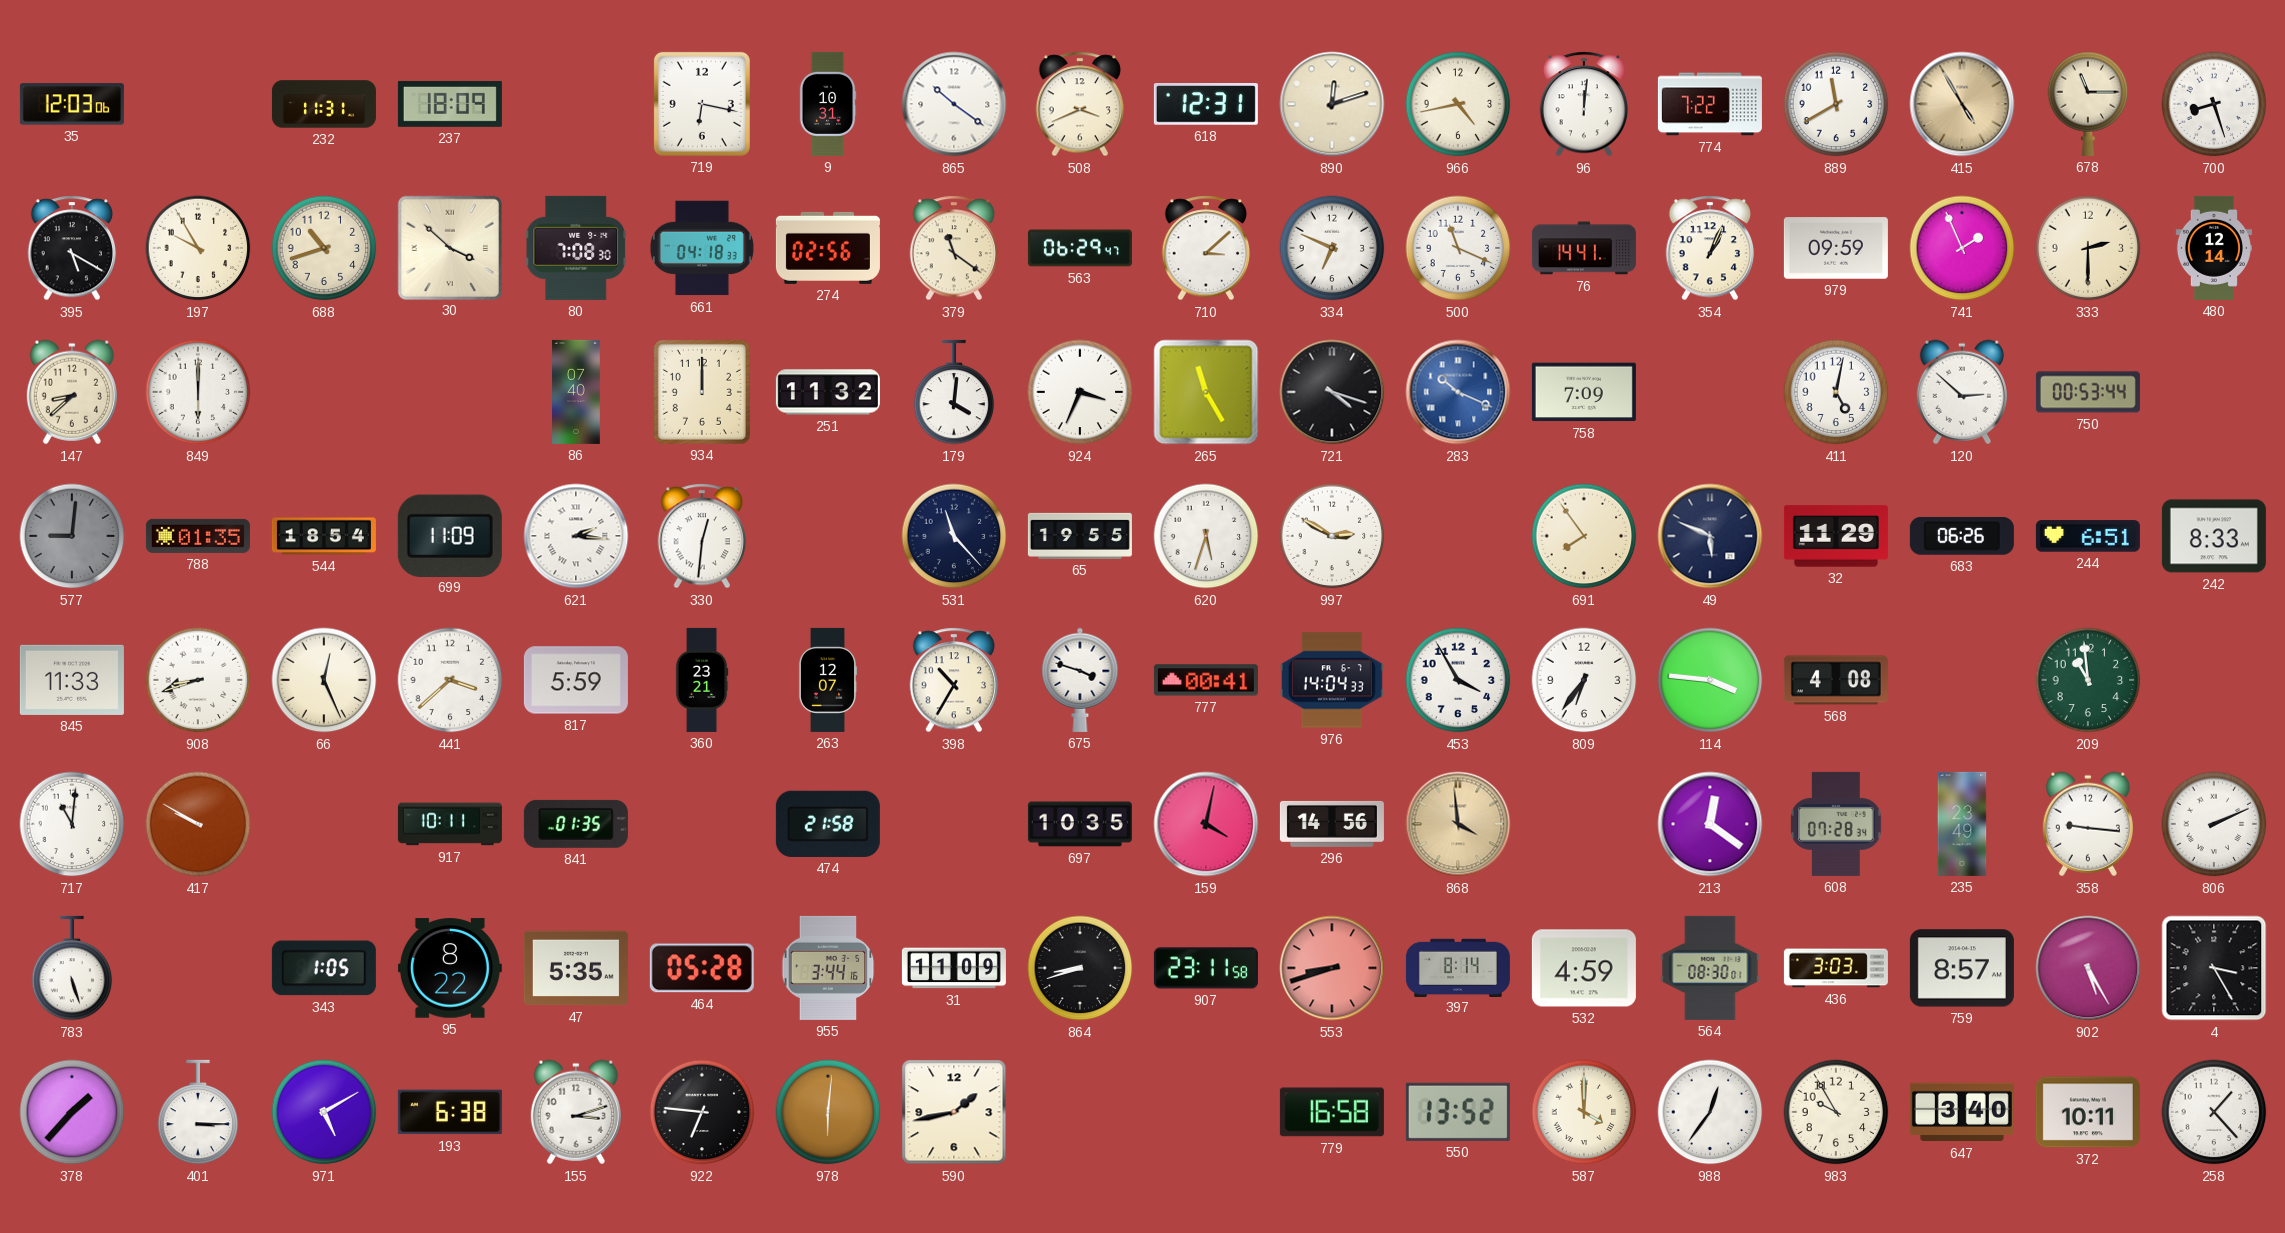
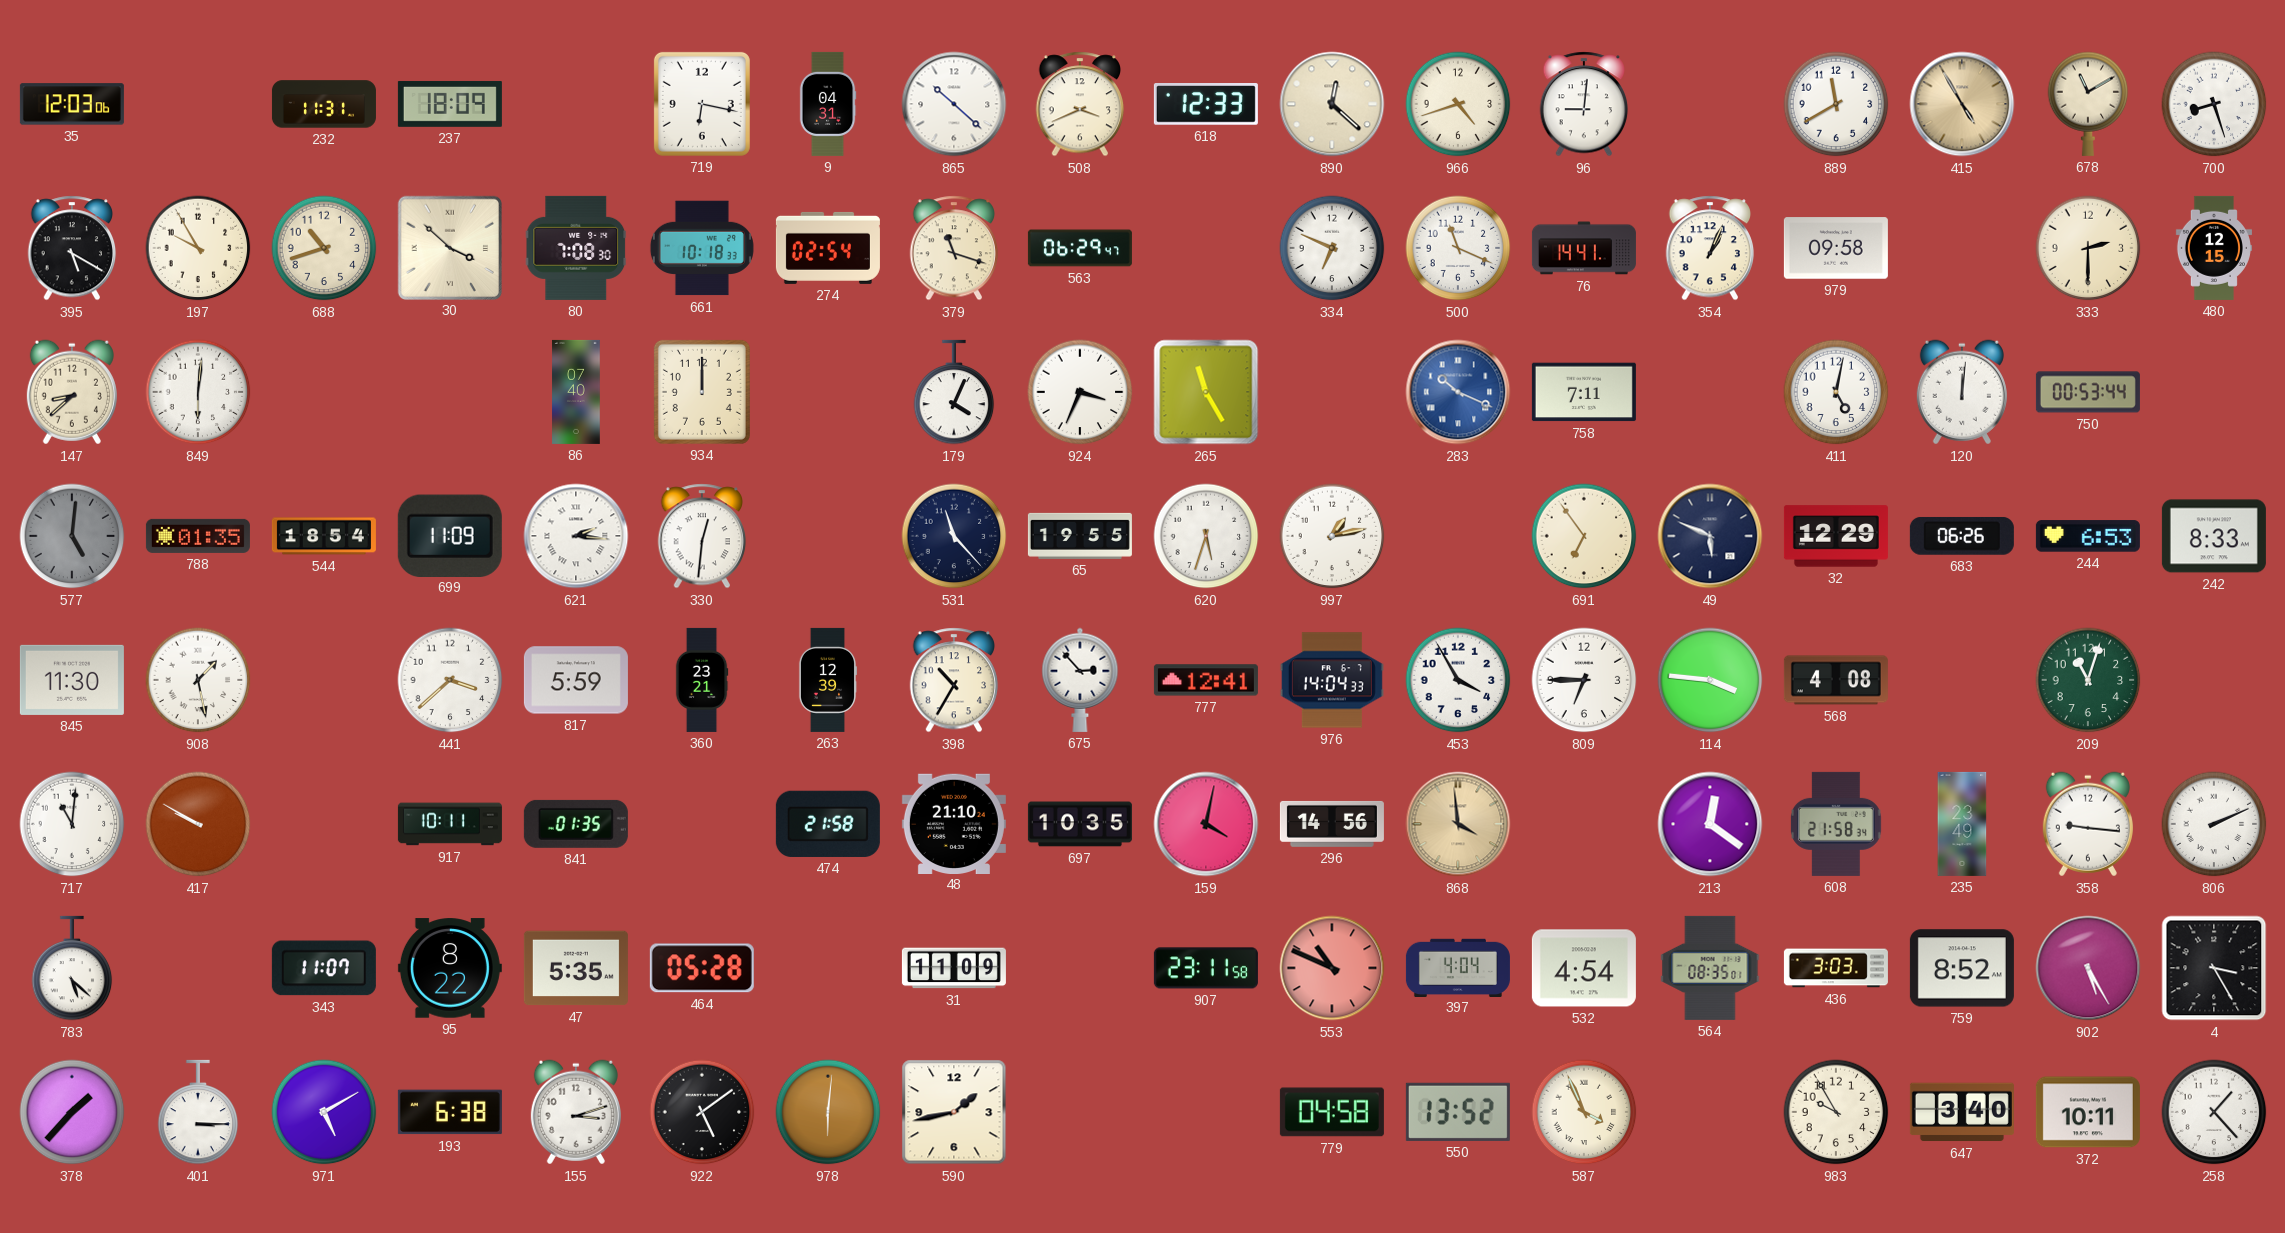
9: 10:31 -> 04:31
865: 10:21 -> 10:22
618: 12:31 -> 12:33
890: 12:12 -> 12:22
966: 4:43 -> 4:42
96: 12:01 -> 9:01
774: 7:22 -> none
678: 11:15 -> 11:10
661: 04:18 -> 10:18
274: 02:56 -> 02:54
379: 11:21 -> 11:18
710: 3:08 -> none
979: 09:59 -> 09:58
741: 1:56 -> none
480: 12:14 -> 12:15
849: 6:00 -> 6:01
251: 11:32 -> none
179: 4:01 -> 4:04
721: 4:18 -> none
758: 7:09 -> 7:11
120: 2:52 -> 12:01
577: 9:01 -> 5:01
997: 2:50 -> 1:13
691: 7:54 -> 6:54
32: 11:29 -> 12:29
244: 6:51 -> 6:53
845: 11:33 -> 11:30
908: 8:42 -> 1:28
66: 12:26 -> none
263: 12:07 -> 12:39
675: 3:48 -> 2:53
777: 00:41 -> 12:41
809: 6:36 -> 6:45
209: 10:59 -> 11:03
48: none -> 21:10
608: 07:28 -> 21:58
783: 5:27 -> 5:22
343: 1:05 -> 11:07
955: 3:44 -> none
864: 8:42 -> none
553: 8:42 -> 10:49
397: 8:14 -> 4:04
532: 4:59 -> 4:54
564: 08:30 -> 08:35
759: 8:57 -> 8:52
922: 6:46 -> 5:09
779: 16:58 -> 04:58
587: 4:00 -> 3:56
988: 12:36 -> none
